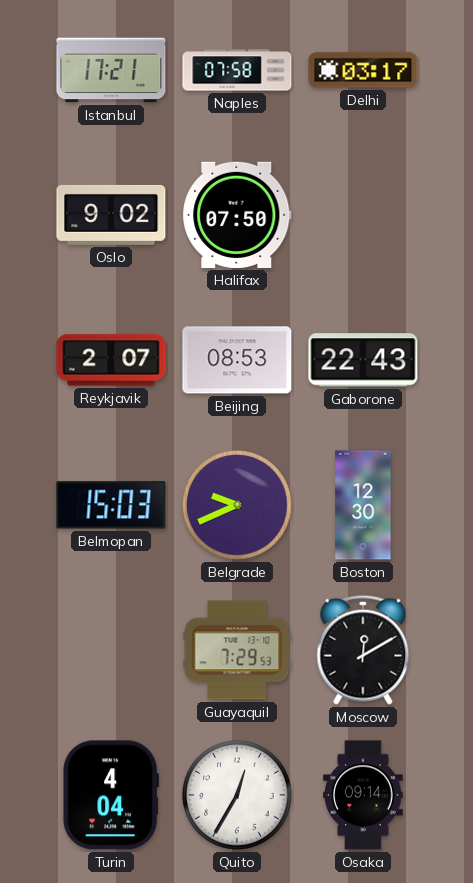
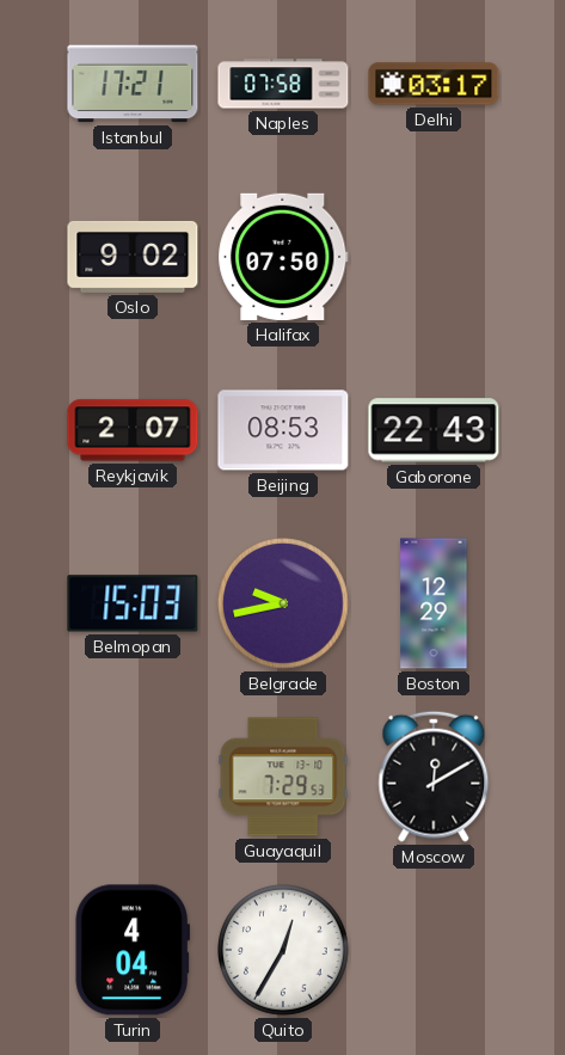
Belgrade: 9:41 -> 9:43
Boston: 12:30 -> 12:29
Osaka: 09:14 -> none
